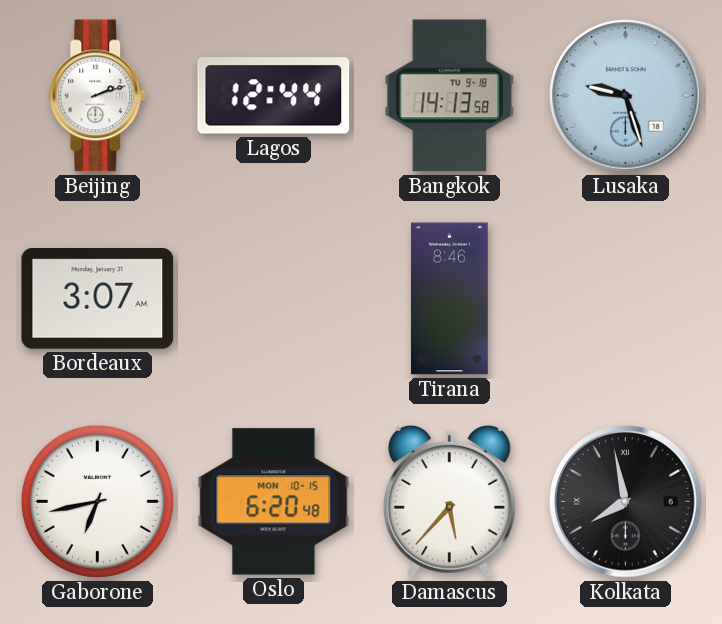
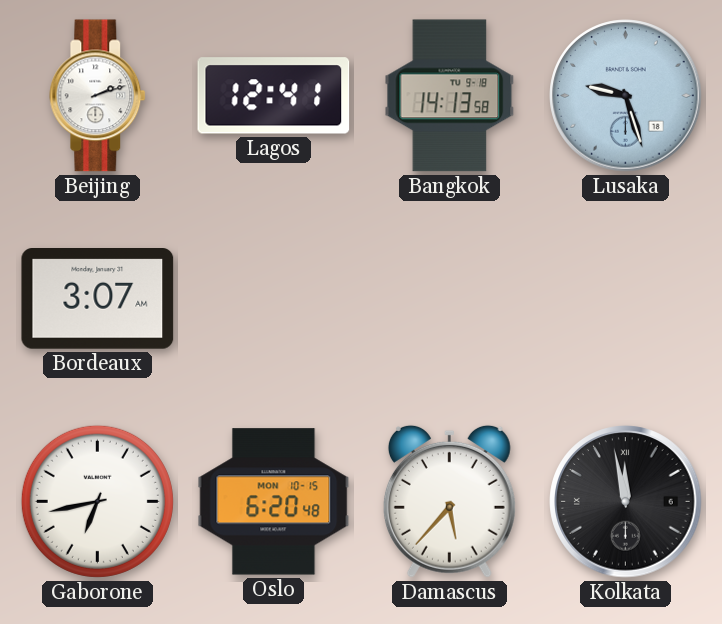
Lagos: 12:44 -> 12:41
Tirana: 8:46 -> none
Kolkata: 7:58 -> 11:58
